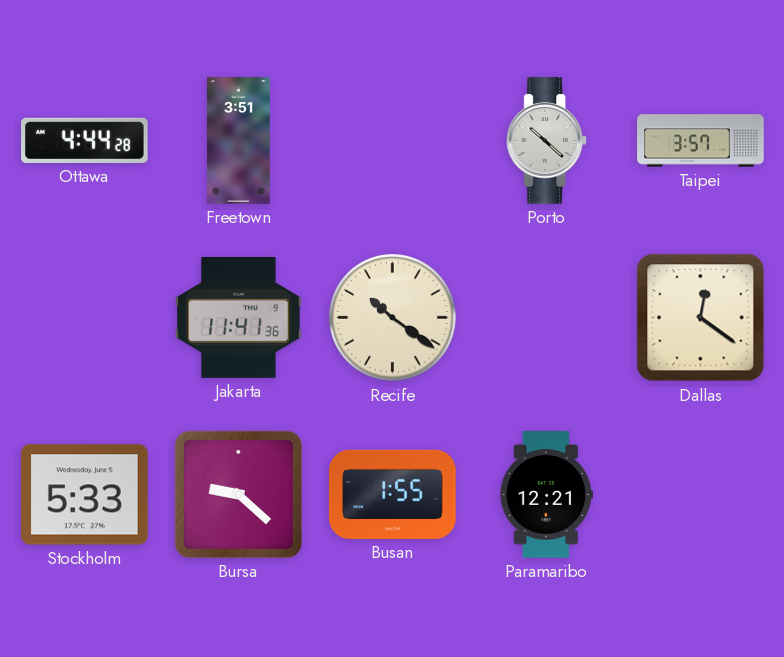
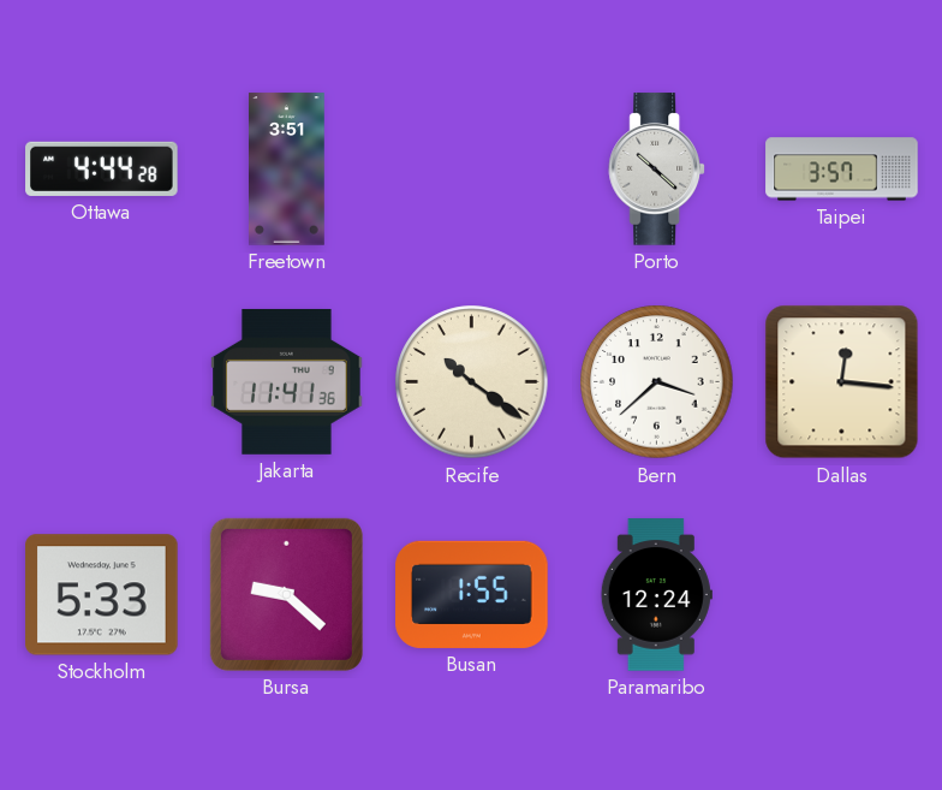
Bern: none -> 3:38
Dallas: 12:21 -> 12:16
Paramaribo: 12:21 -> 12:24
